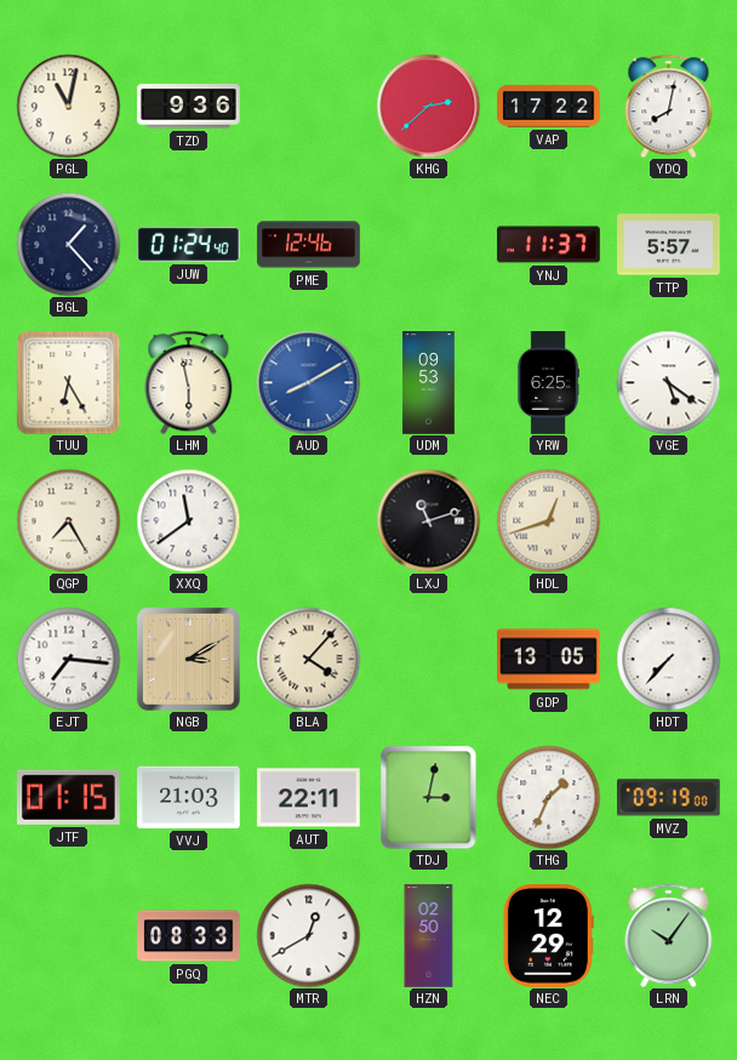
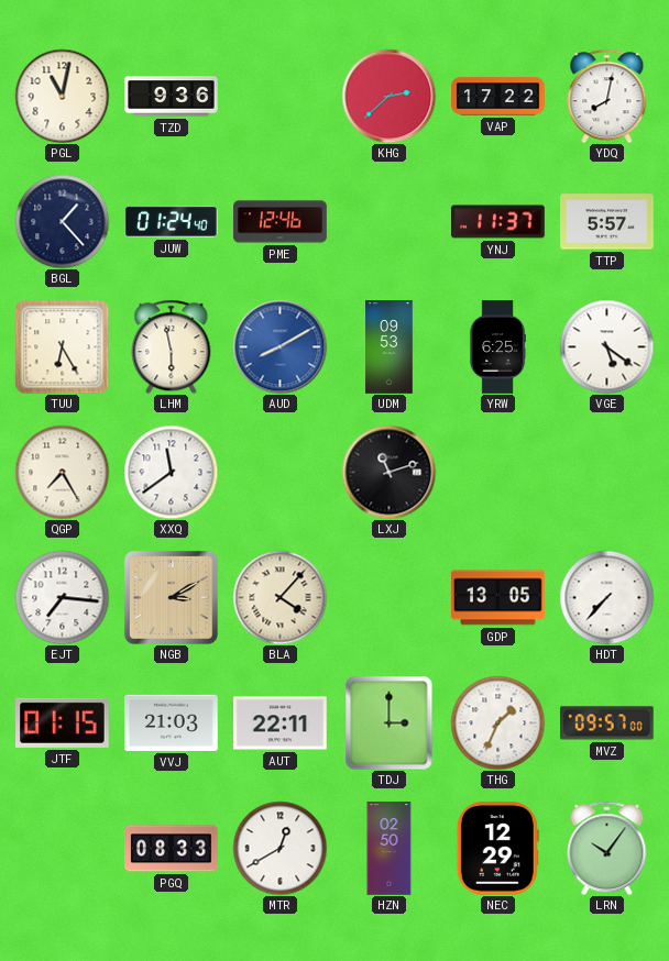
HDL: 12:42 -> none
TDJ: 3:02 -> 3:00
MVZ: 09:19 -> 09:57
